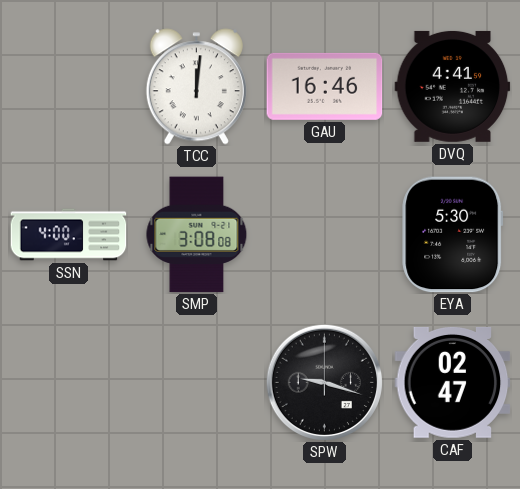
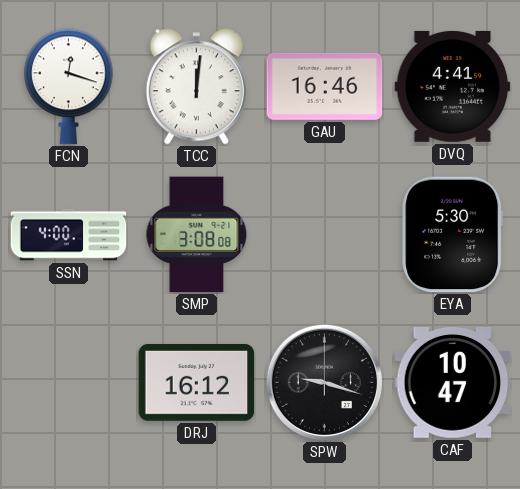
FCN: none -> 12:18
DRJ: none -> 16:12
CAF: 02:47 -> 10:47
